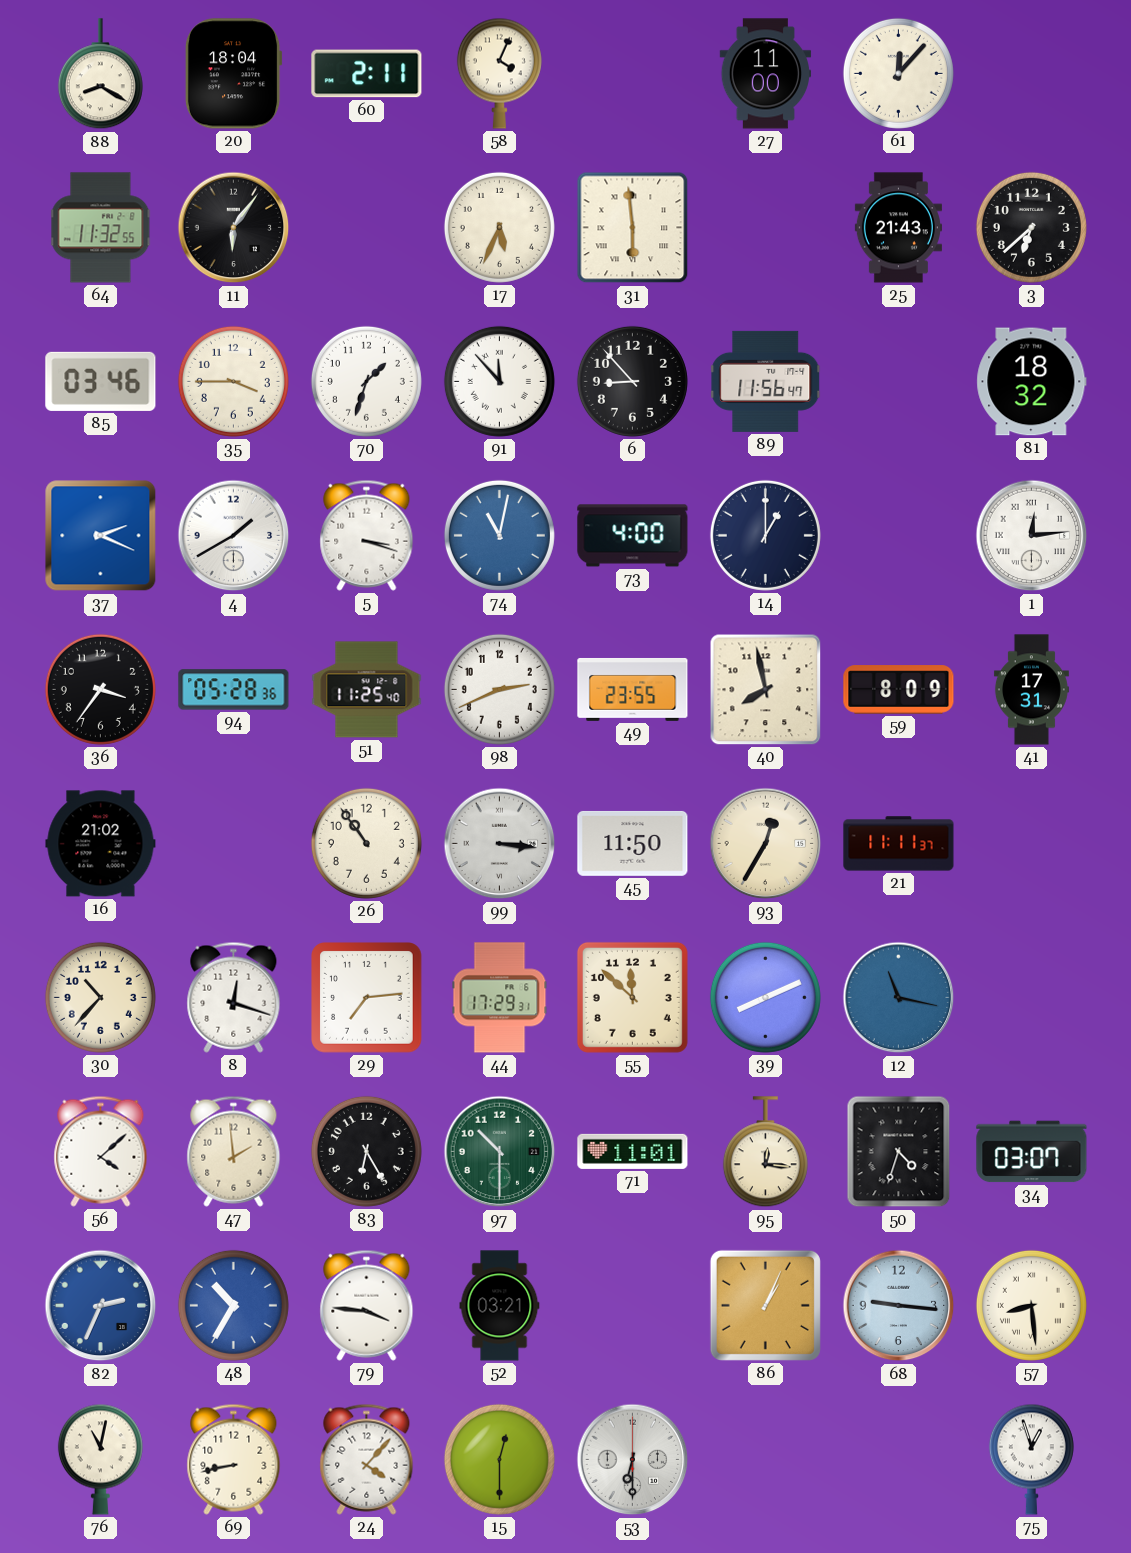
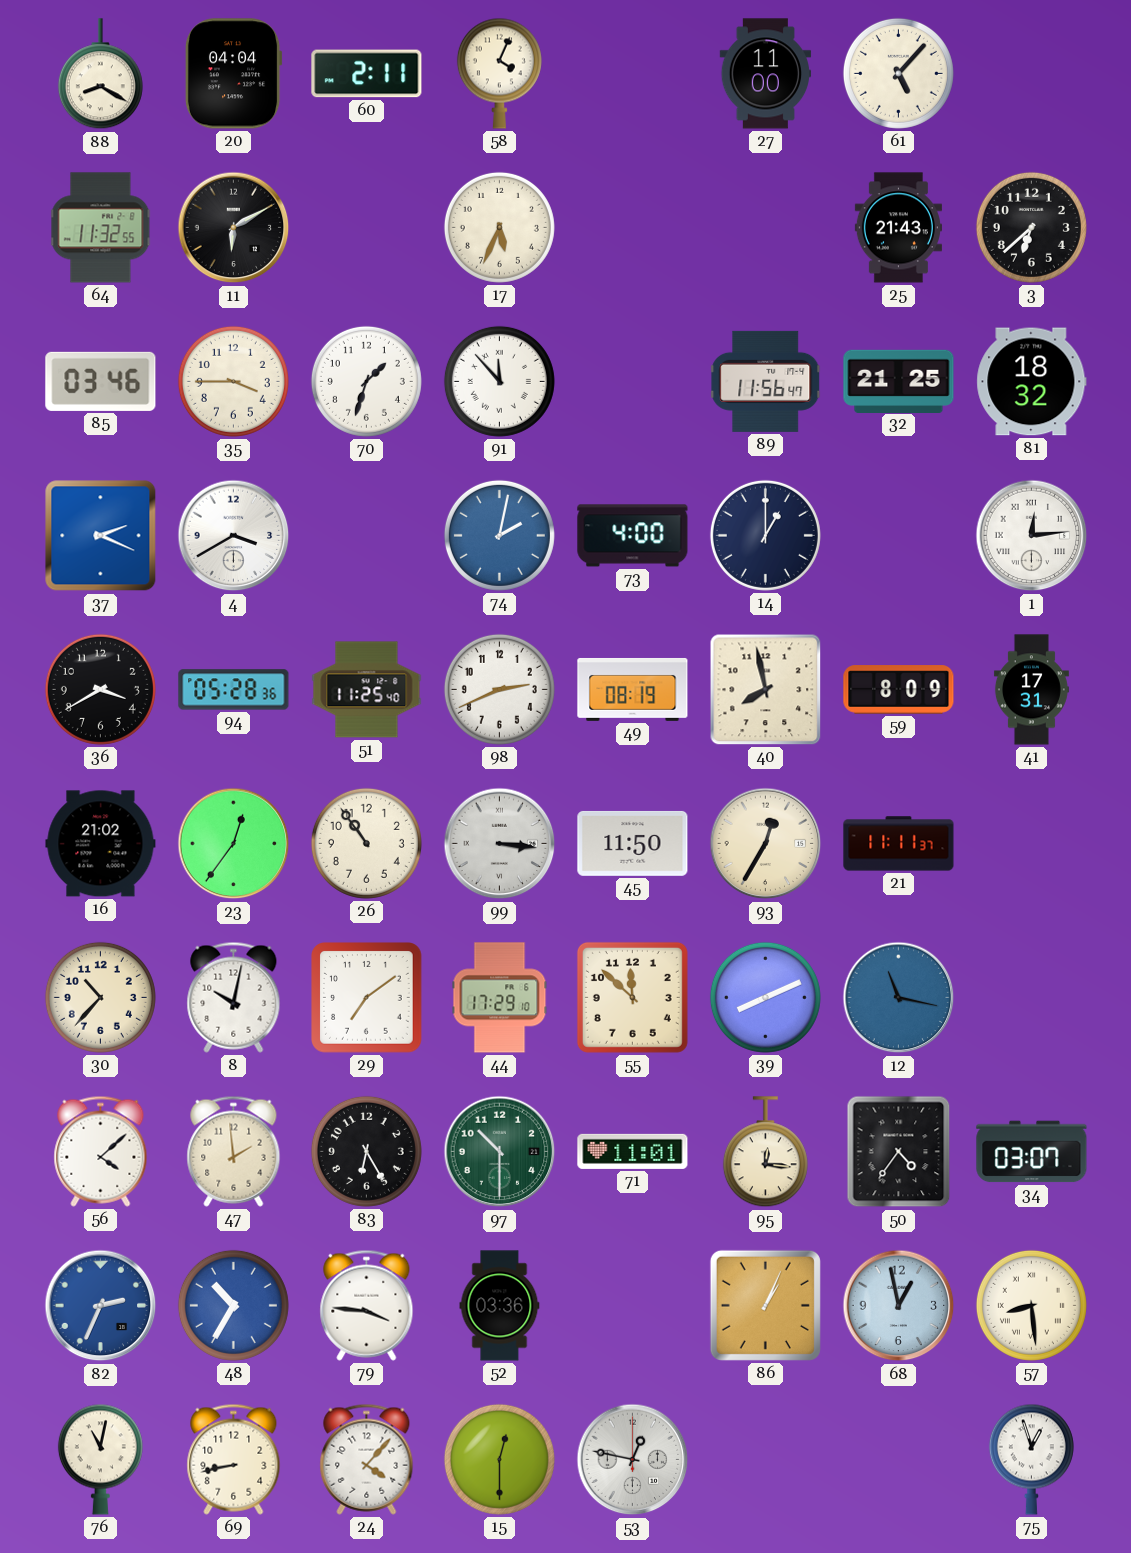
20: 18:04 -> 04:04
61: 12:07 -> 5:07
11: 6:06 -> 6:10
31: 5:59 -> none
6: 8:53 -> none
32: none -> 21:25
4: 1:40 -> 3:40
5: 3:18 -> none
74: 11:02 -> 2:02
36: 3:36 -> 3:40
49: 23:55 -> 08:19
23: none -> 12:36
8: 12:18 -> 10:02
29: 7:14 -> 7:09
44: 17:29:31 -> 17:29:10
50: 4:33 -> 4:36
52: 03:21 -> 03:36
68: 9:16 -> 12:58
53: 6:30 -> 12:47
